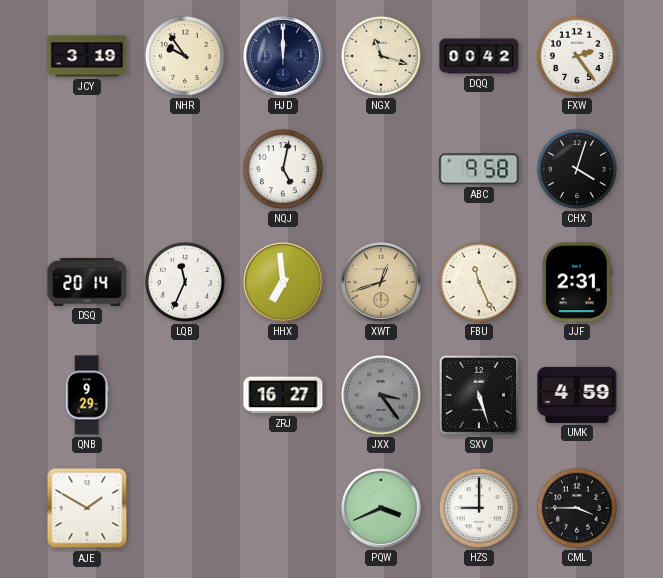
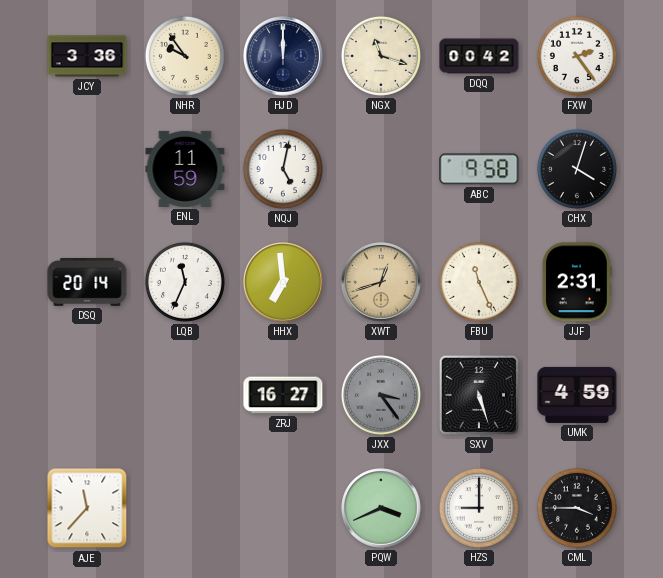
JCY: 3:19 -> 3:36
ENL: none -> 11:59
QNB: 9:29 -> none
AJE: 1:50 -> 11:37
